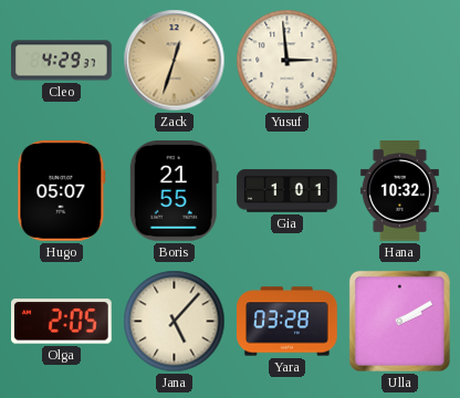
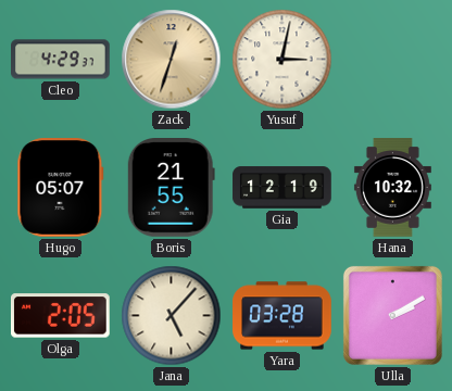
Yusuf: 2:59 -> 3:02
Gia: 1:01 -> 12:19
